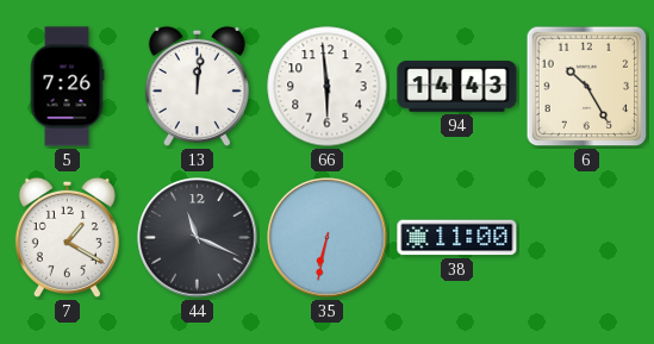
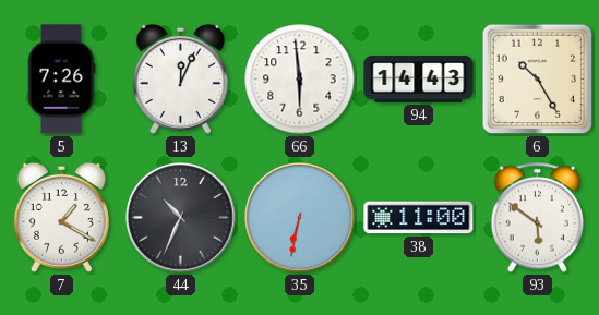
13: 12:01 -> 12:04
44: 11:19 -> 10:34
93: none -> 5:51
